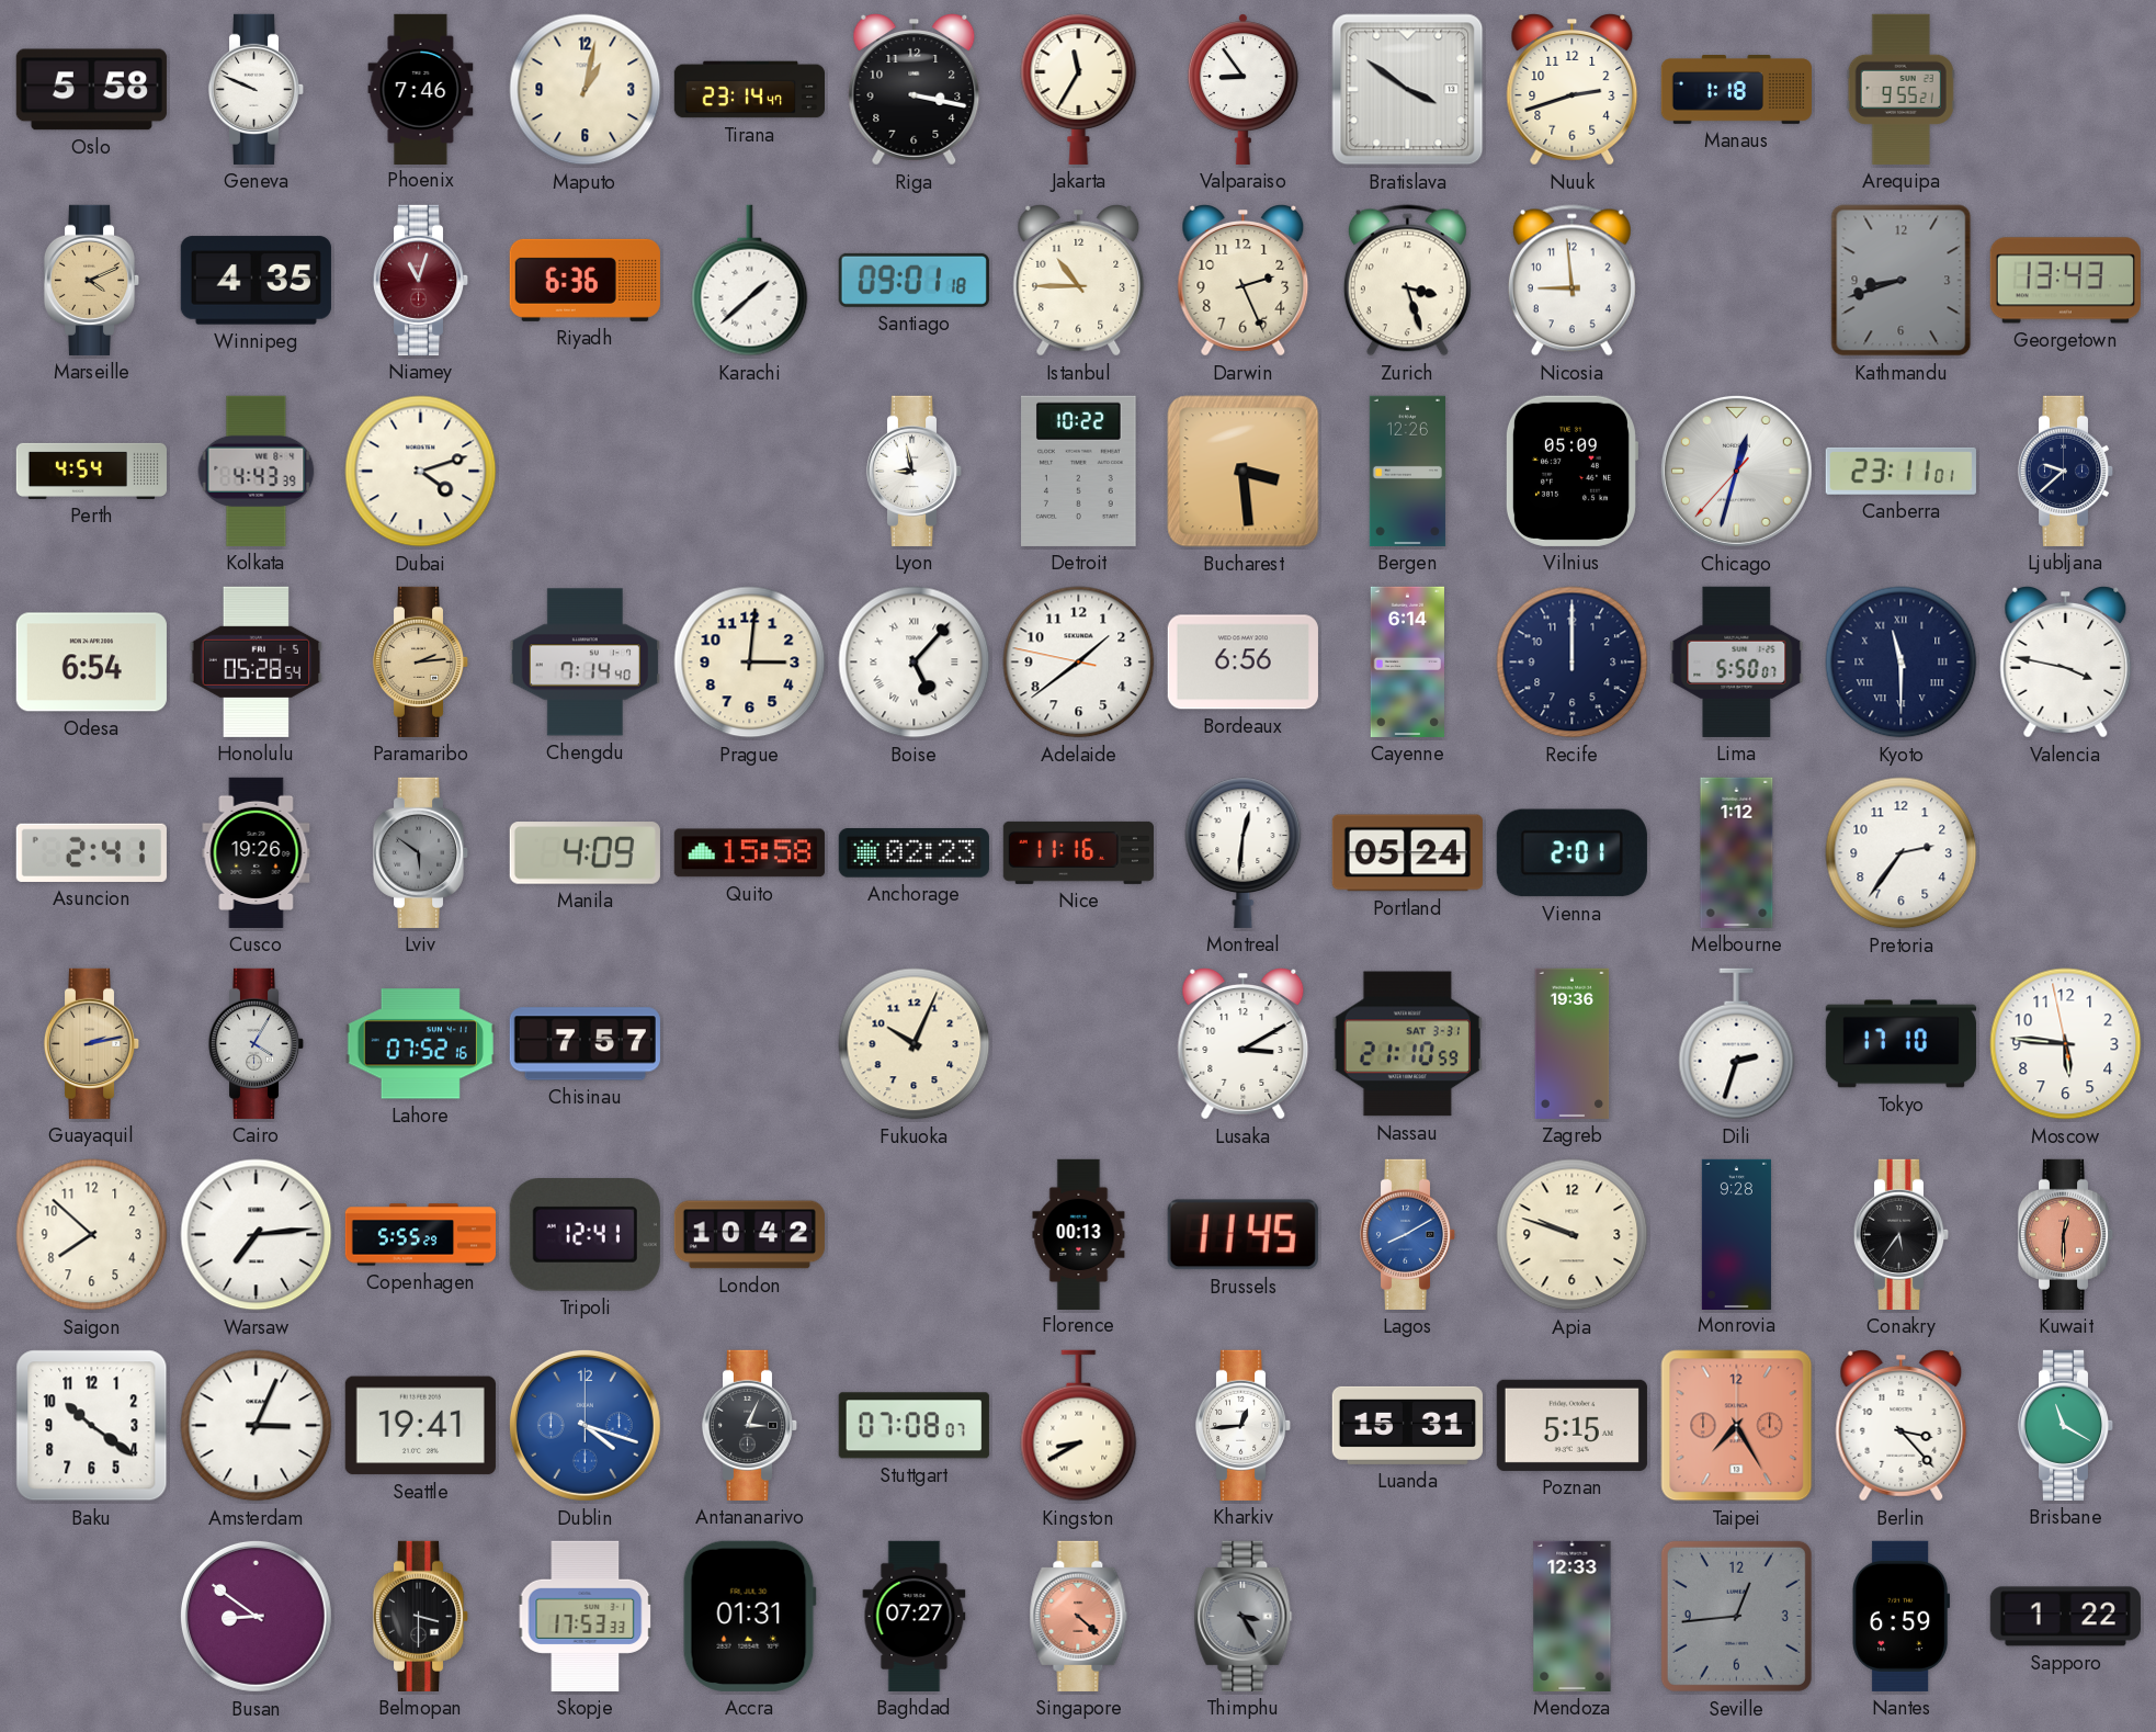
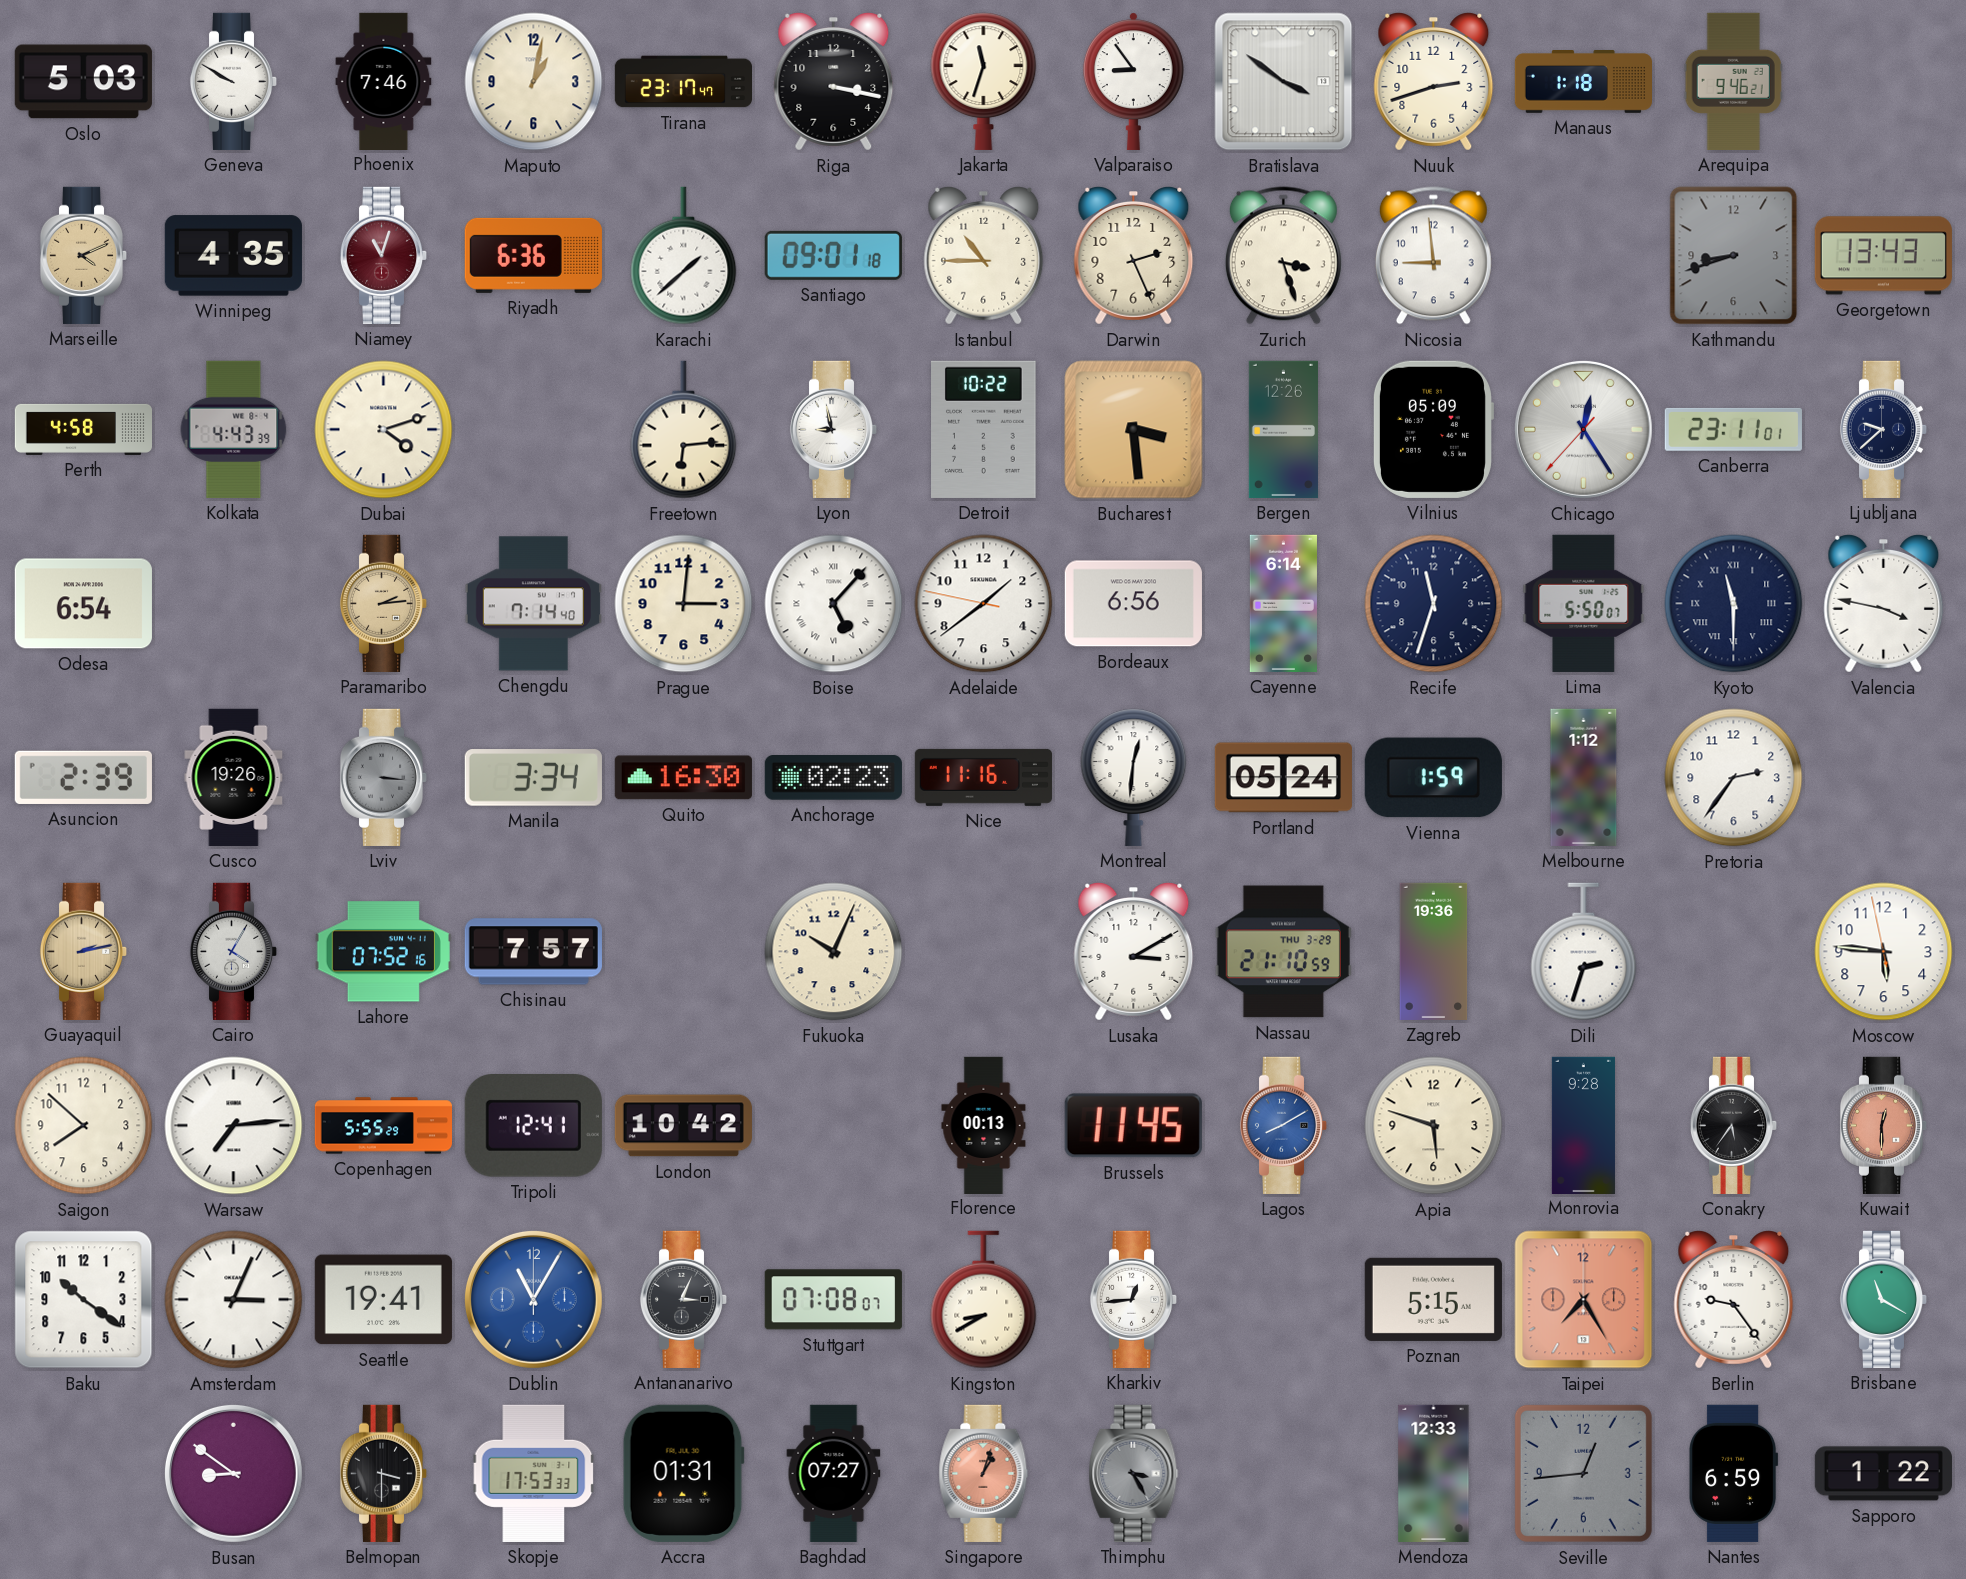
Oslo: 5:58 -> 5:03
Geneva: 9:49 -> 9:50
Tirana: 23:14 -> 23:17
Jakarta: 11:35 -> 11:33
Arequipa: 9:55 -> 9:46
Perth: 4:54 -> 4:58
Freetown: none -> 6:14
Chicago: 12:32 -> 12:24
Honolulu: 05:28 -> none
Recife: 12:00 -> 11:33
Asuncion: 2:41 -> 2:39
Lviv: 5:51 -> 3:16
Manila: 4:09 -> 3:34
Quito: 15:58 -> 16:30
Vienna: 2:01 -> 1:59
Nassau date: SAT 3-31 -> THU 3-29
Tokyo: 17:10 -> none
Apia: 9:48 -> 5:48
Dublin: 4:18 -> 11:05
Luanda: 15:31 -> none
Berlin: 3:23 -> 9:24
Singapore: 4:22 -> 1:03
